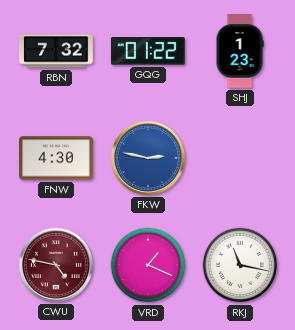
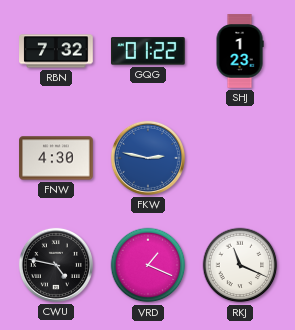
CWU dial: burgundy -> black
RKJ: 11:17 -> 11:19
